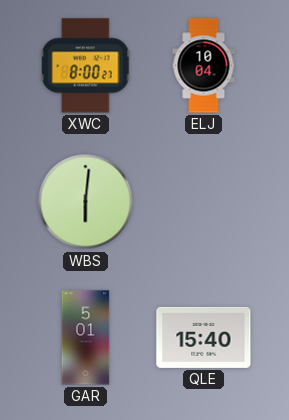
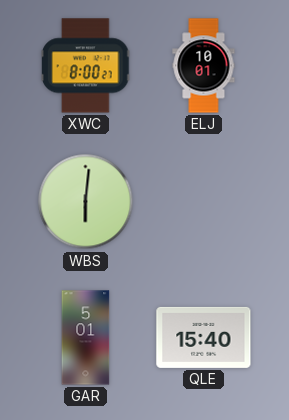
ELJ: 10:04 -> 10:01
